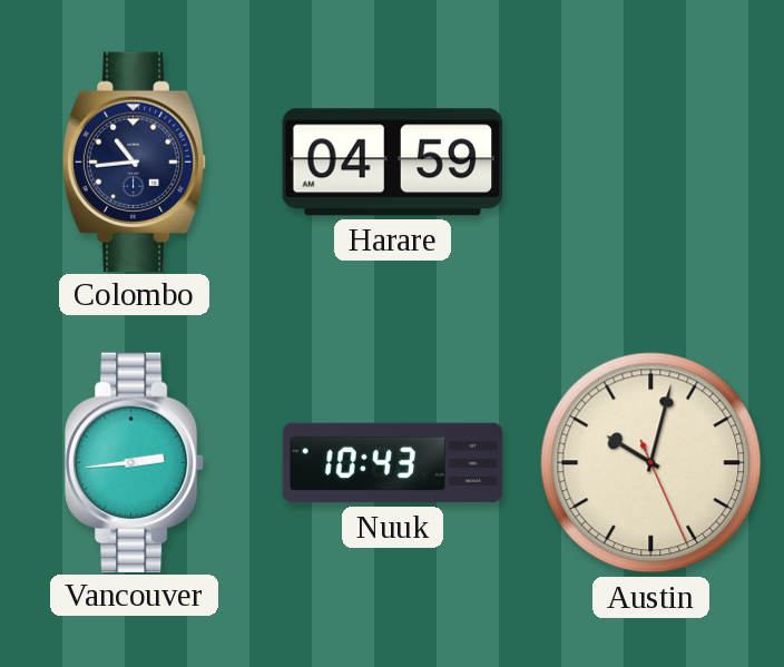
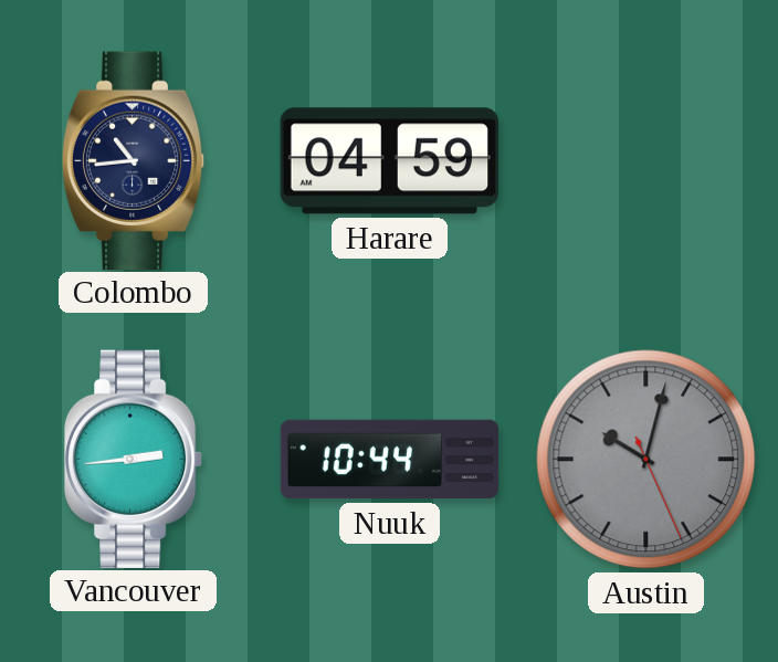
Nuuk: 10:43 -> 10:44
Austin dial: cream -> grey
